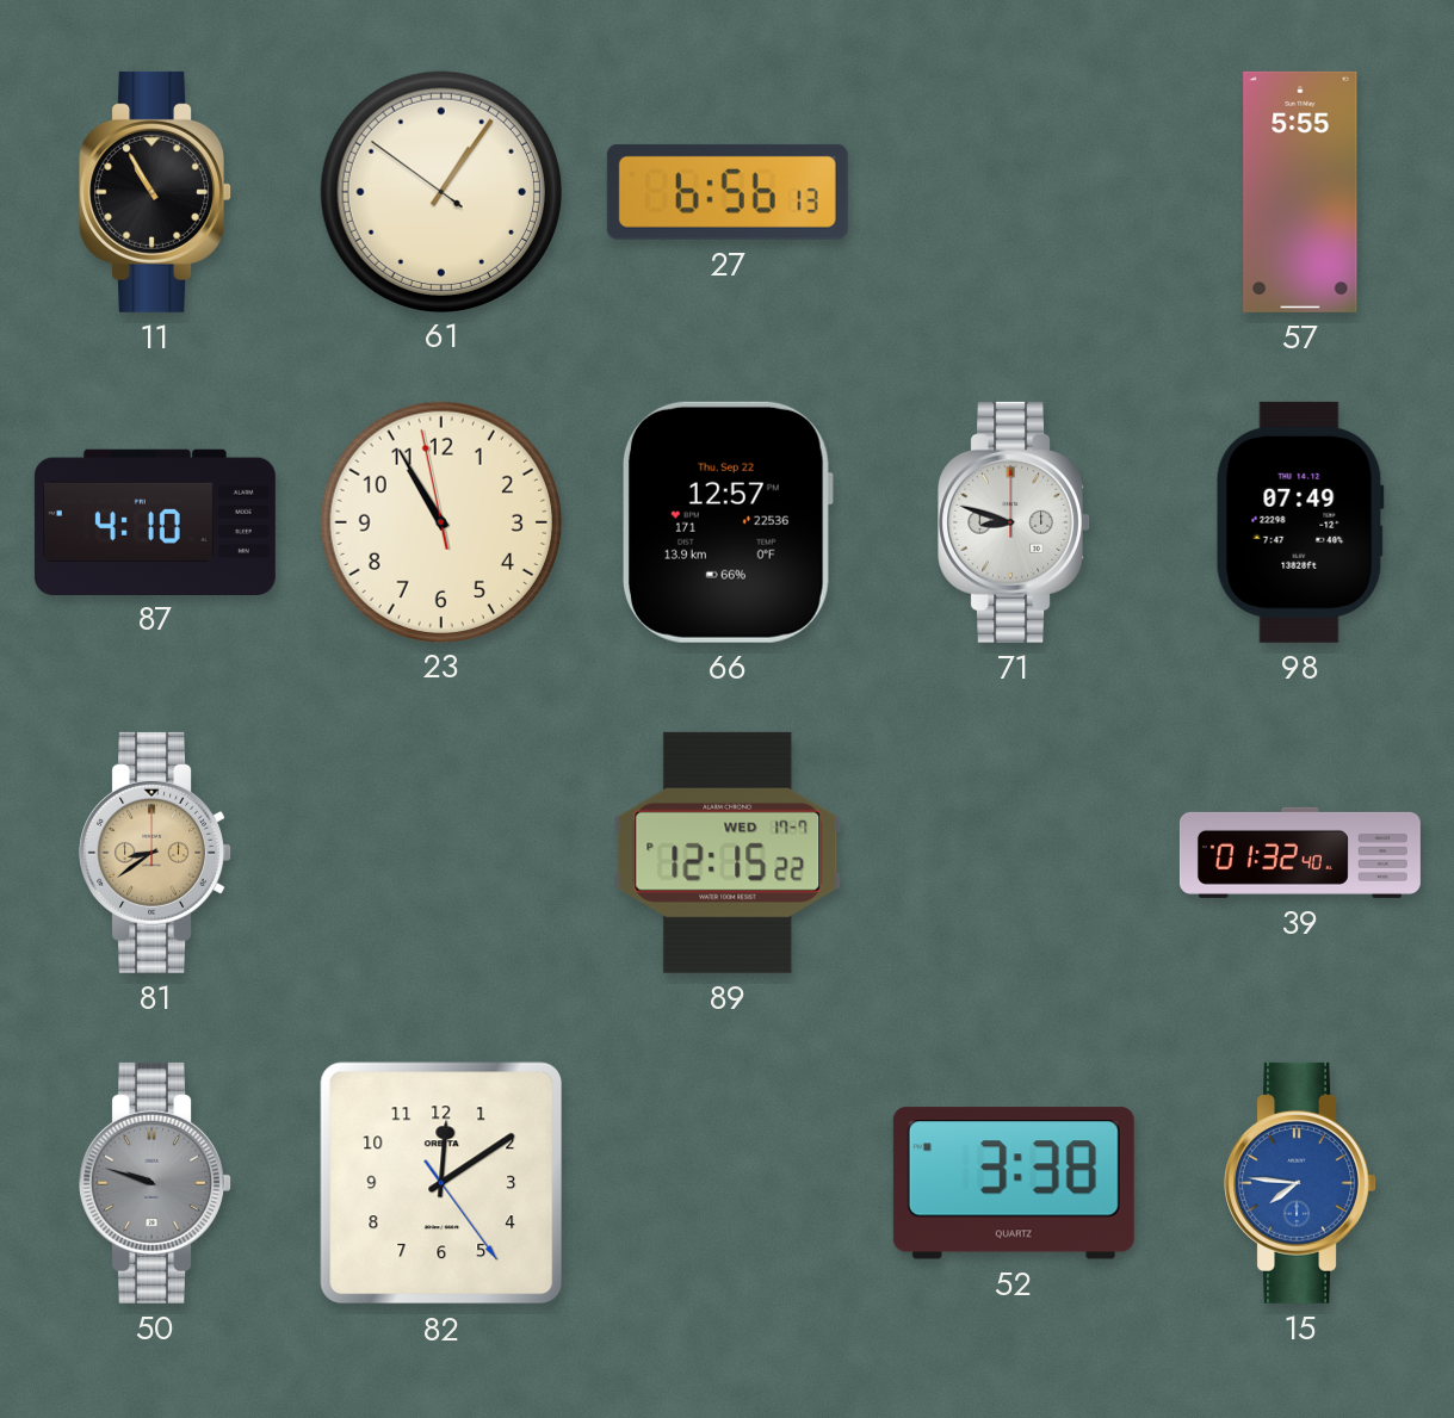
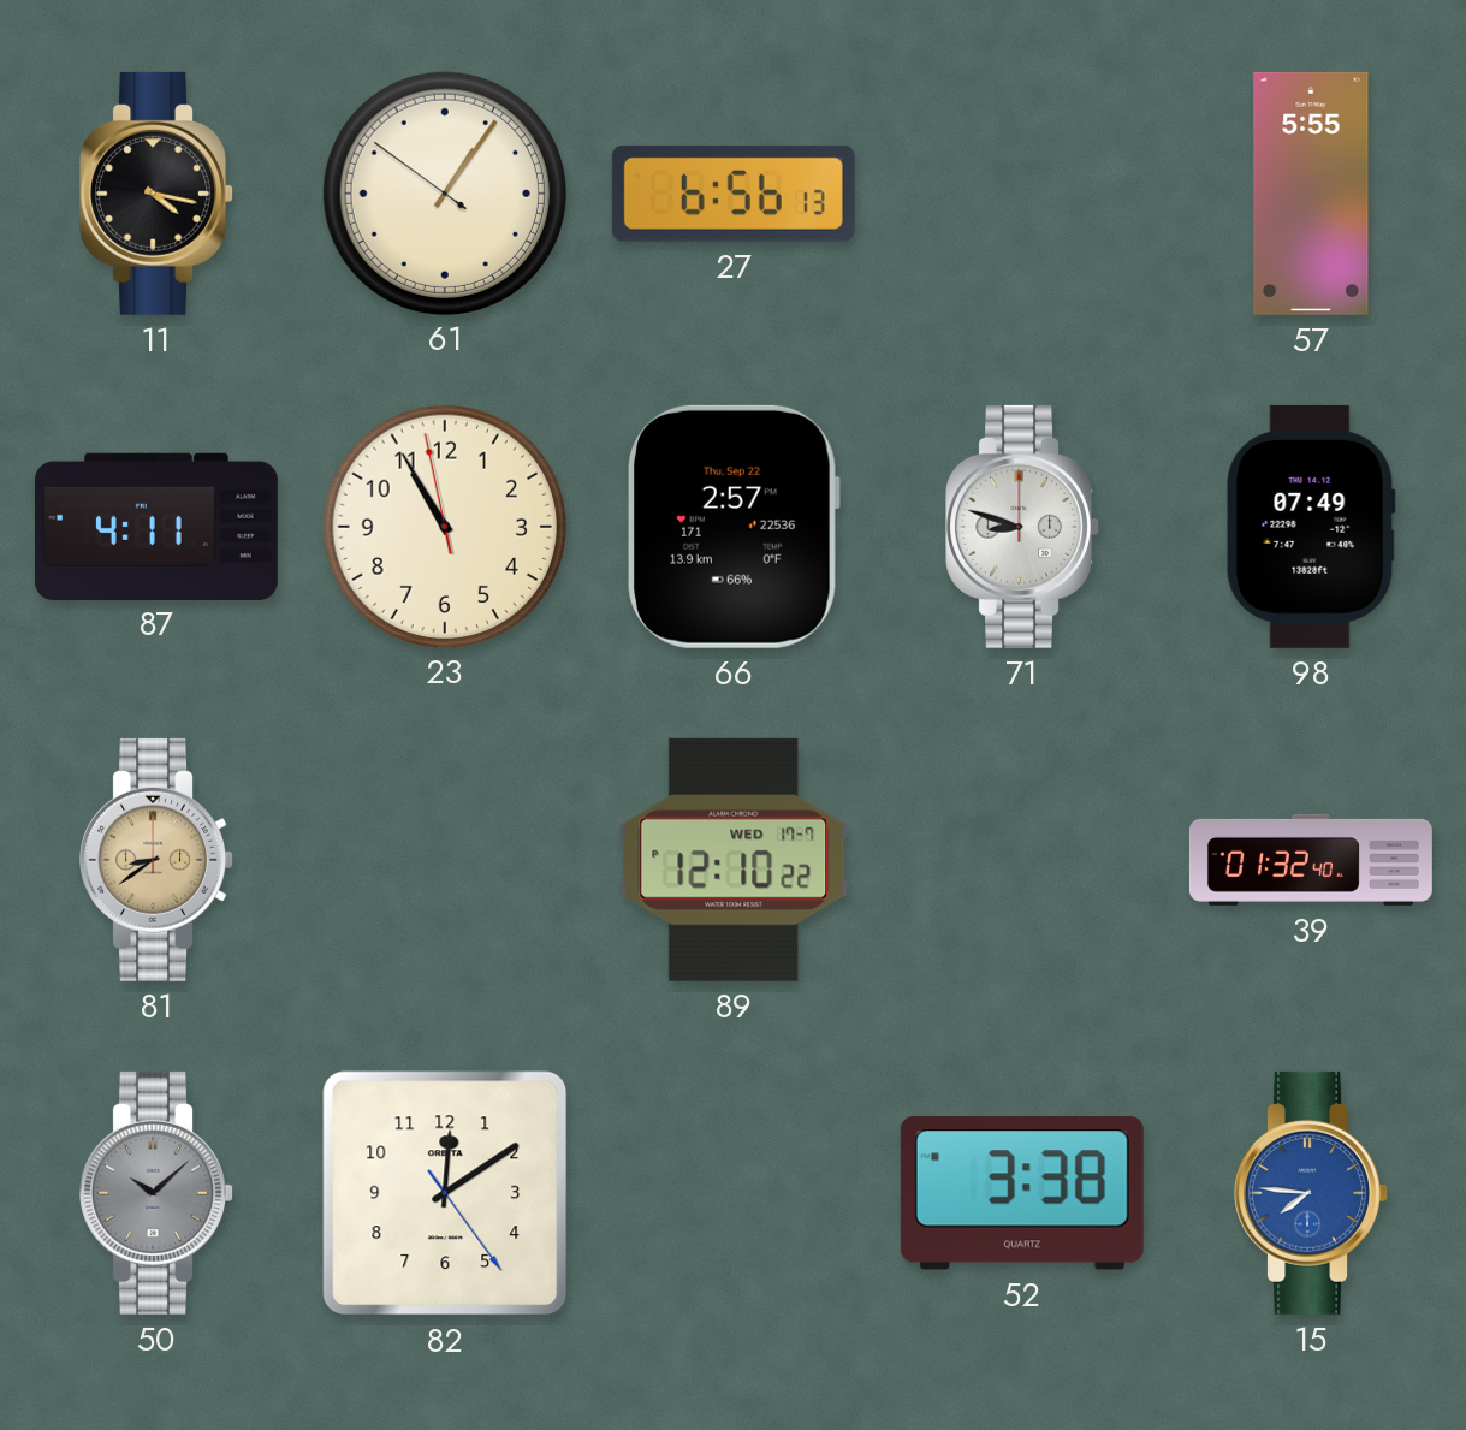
11: 10:55 -> 4:17
87: 4:10 -> 4:11
66: 12:57 -> 2:57
89: 12:15 -> 12:10
50: 9:48 -> 10:08
